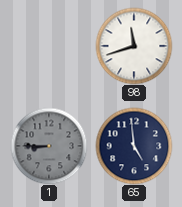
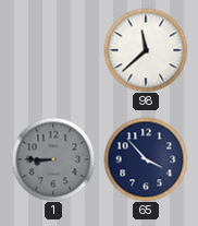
98: 11:42 -> 11:38
65: 4:59 -> 3:53
